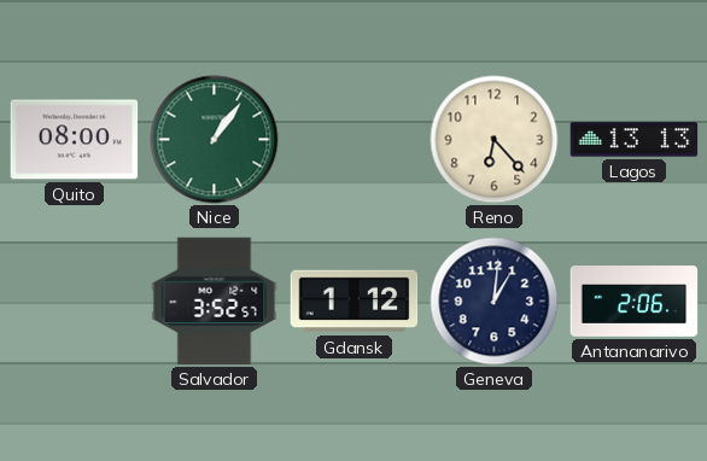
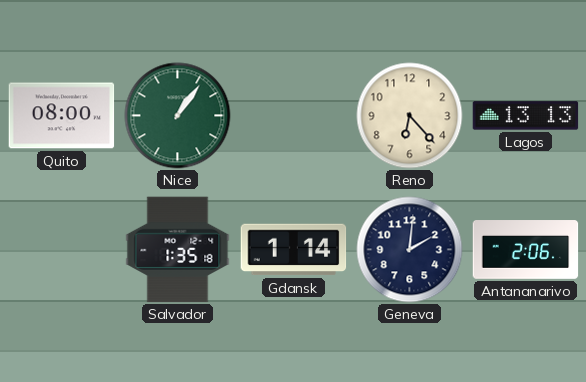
Salvador: 3:52 -> 1:35
Gdansk: 1:12 -> 1:14
Geneva: 1:01 -> 2:01
